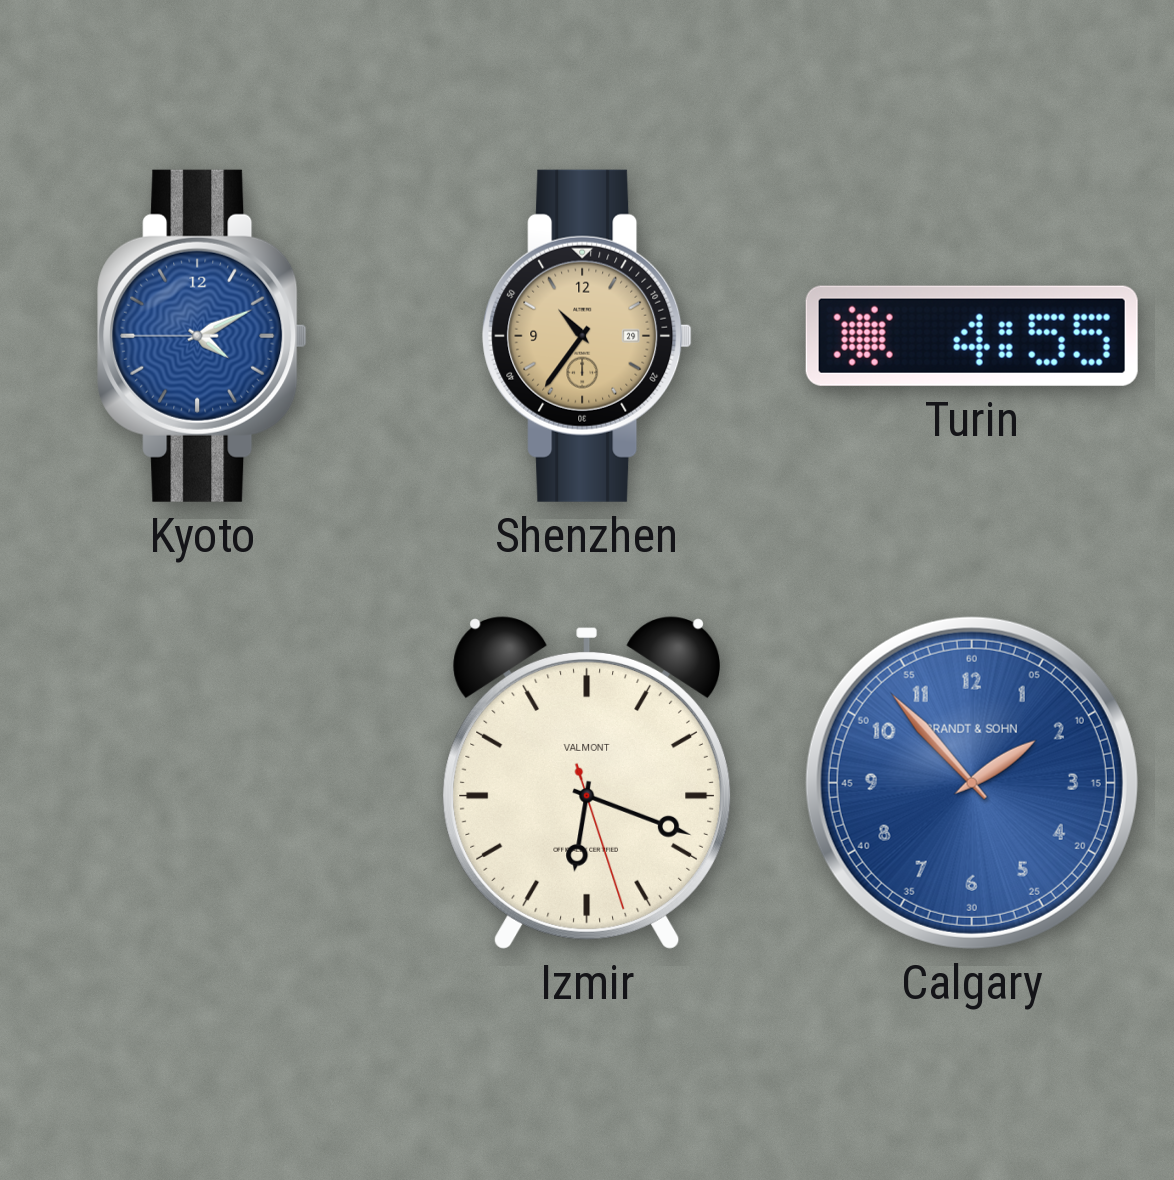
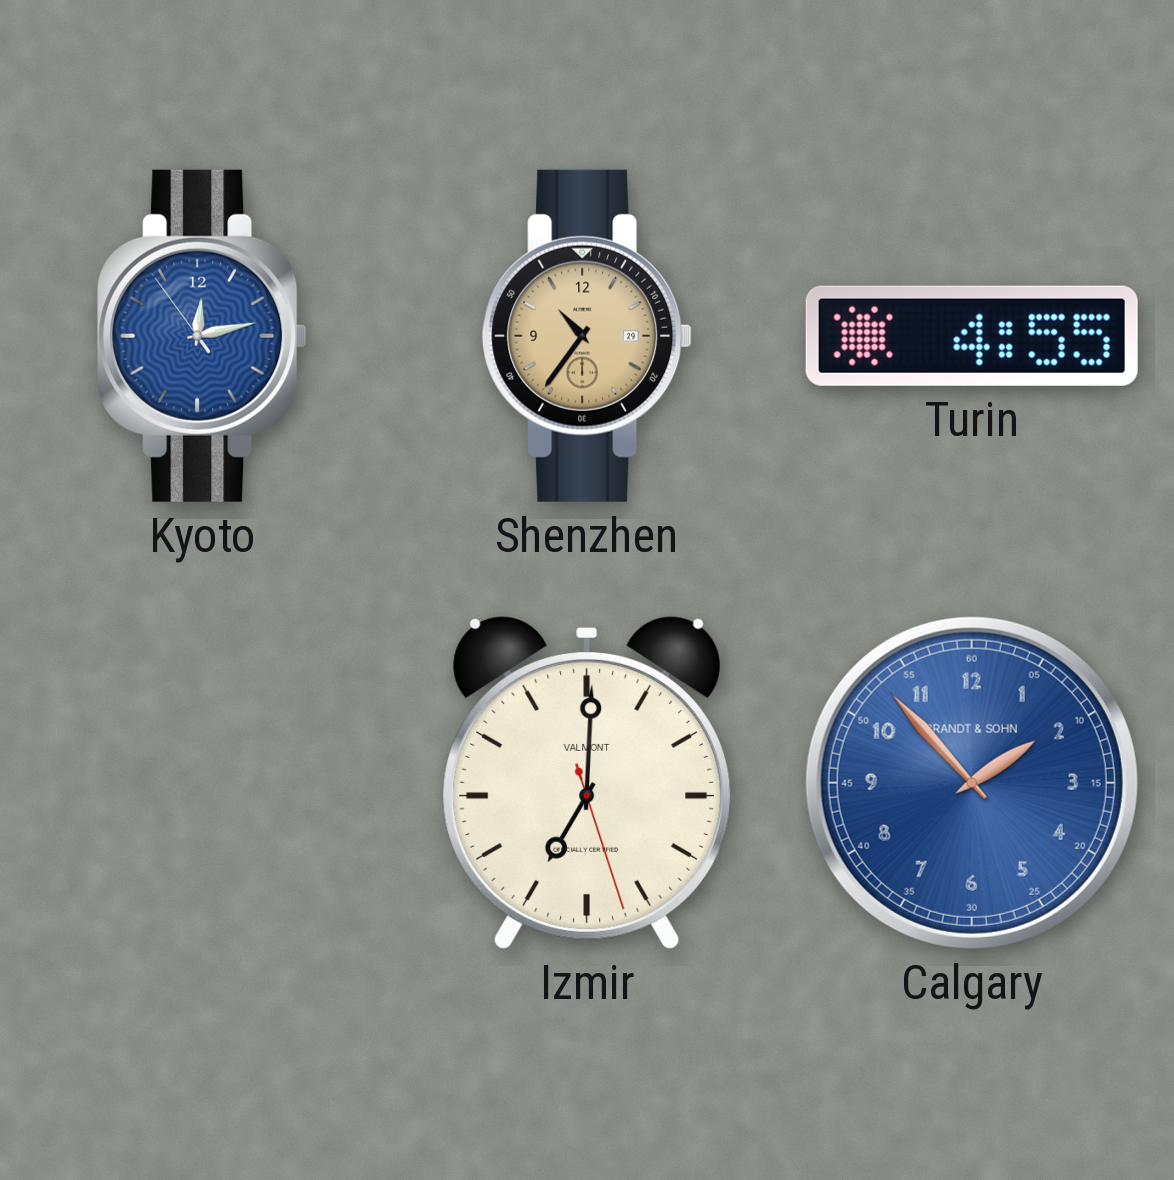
Kyoto: 4:10 -> 12:12
Izmir: 6:18 -> 7:00
